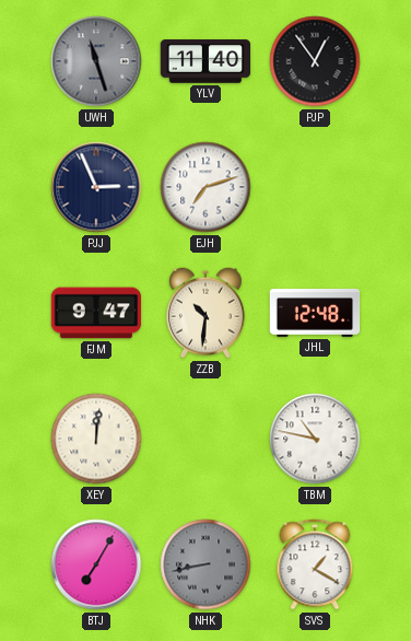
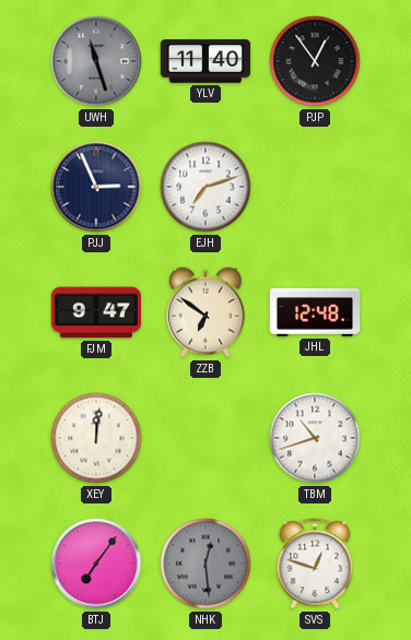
ZZB: 10:31 -> 6:51
TBM: 10:47 -> 10:42
BTJ: 7:05 -> 7:06
NHK: 8:43 -> 12:29
SVS: 1:20 -> 12:48
